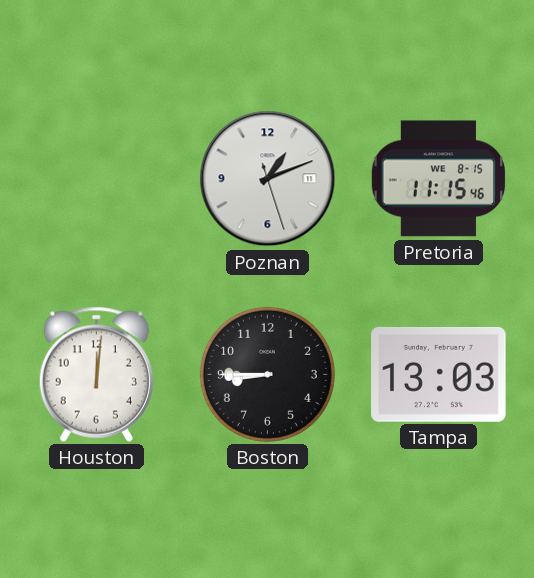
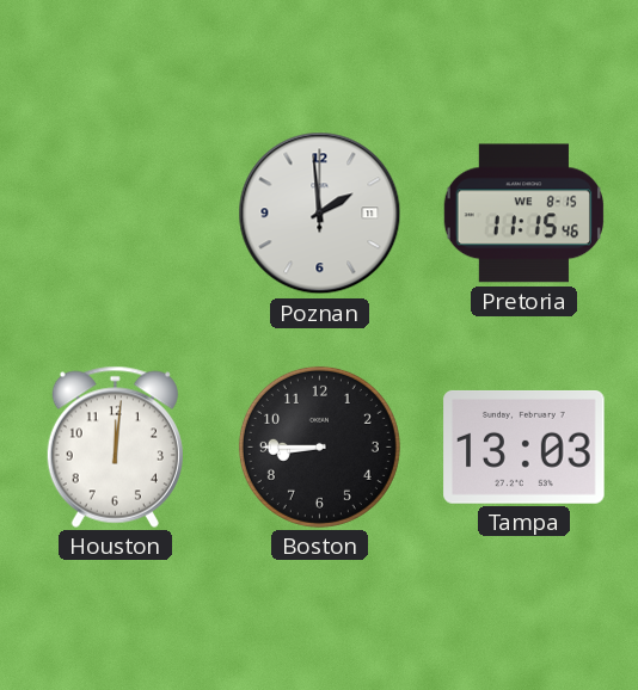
Poznan: 1:11 -> 1:59
